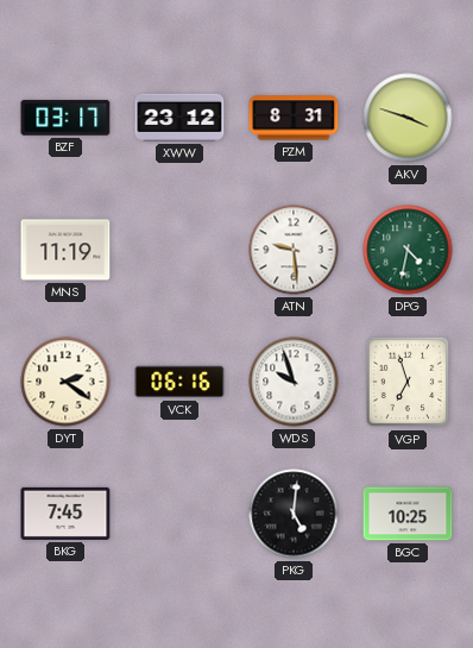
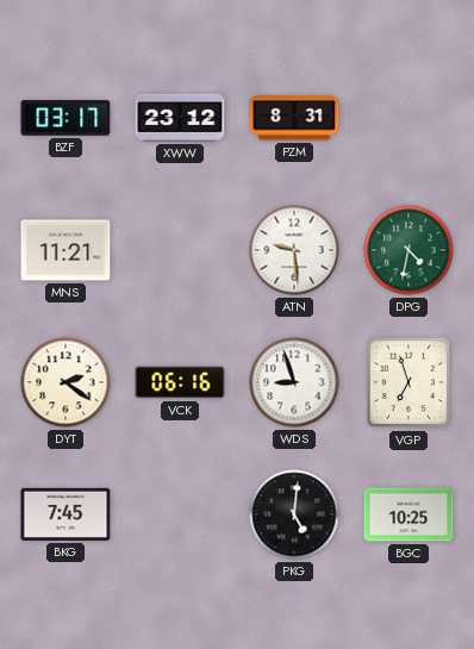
AKV: 3:48 -> none
MNS: 11:19 -> 11:21
WDS: 9:57 -> 8:57
